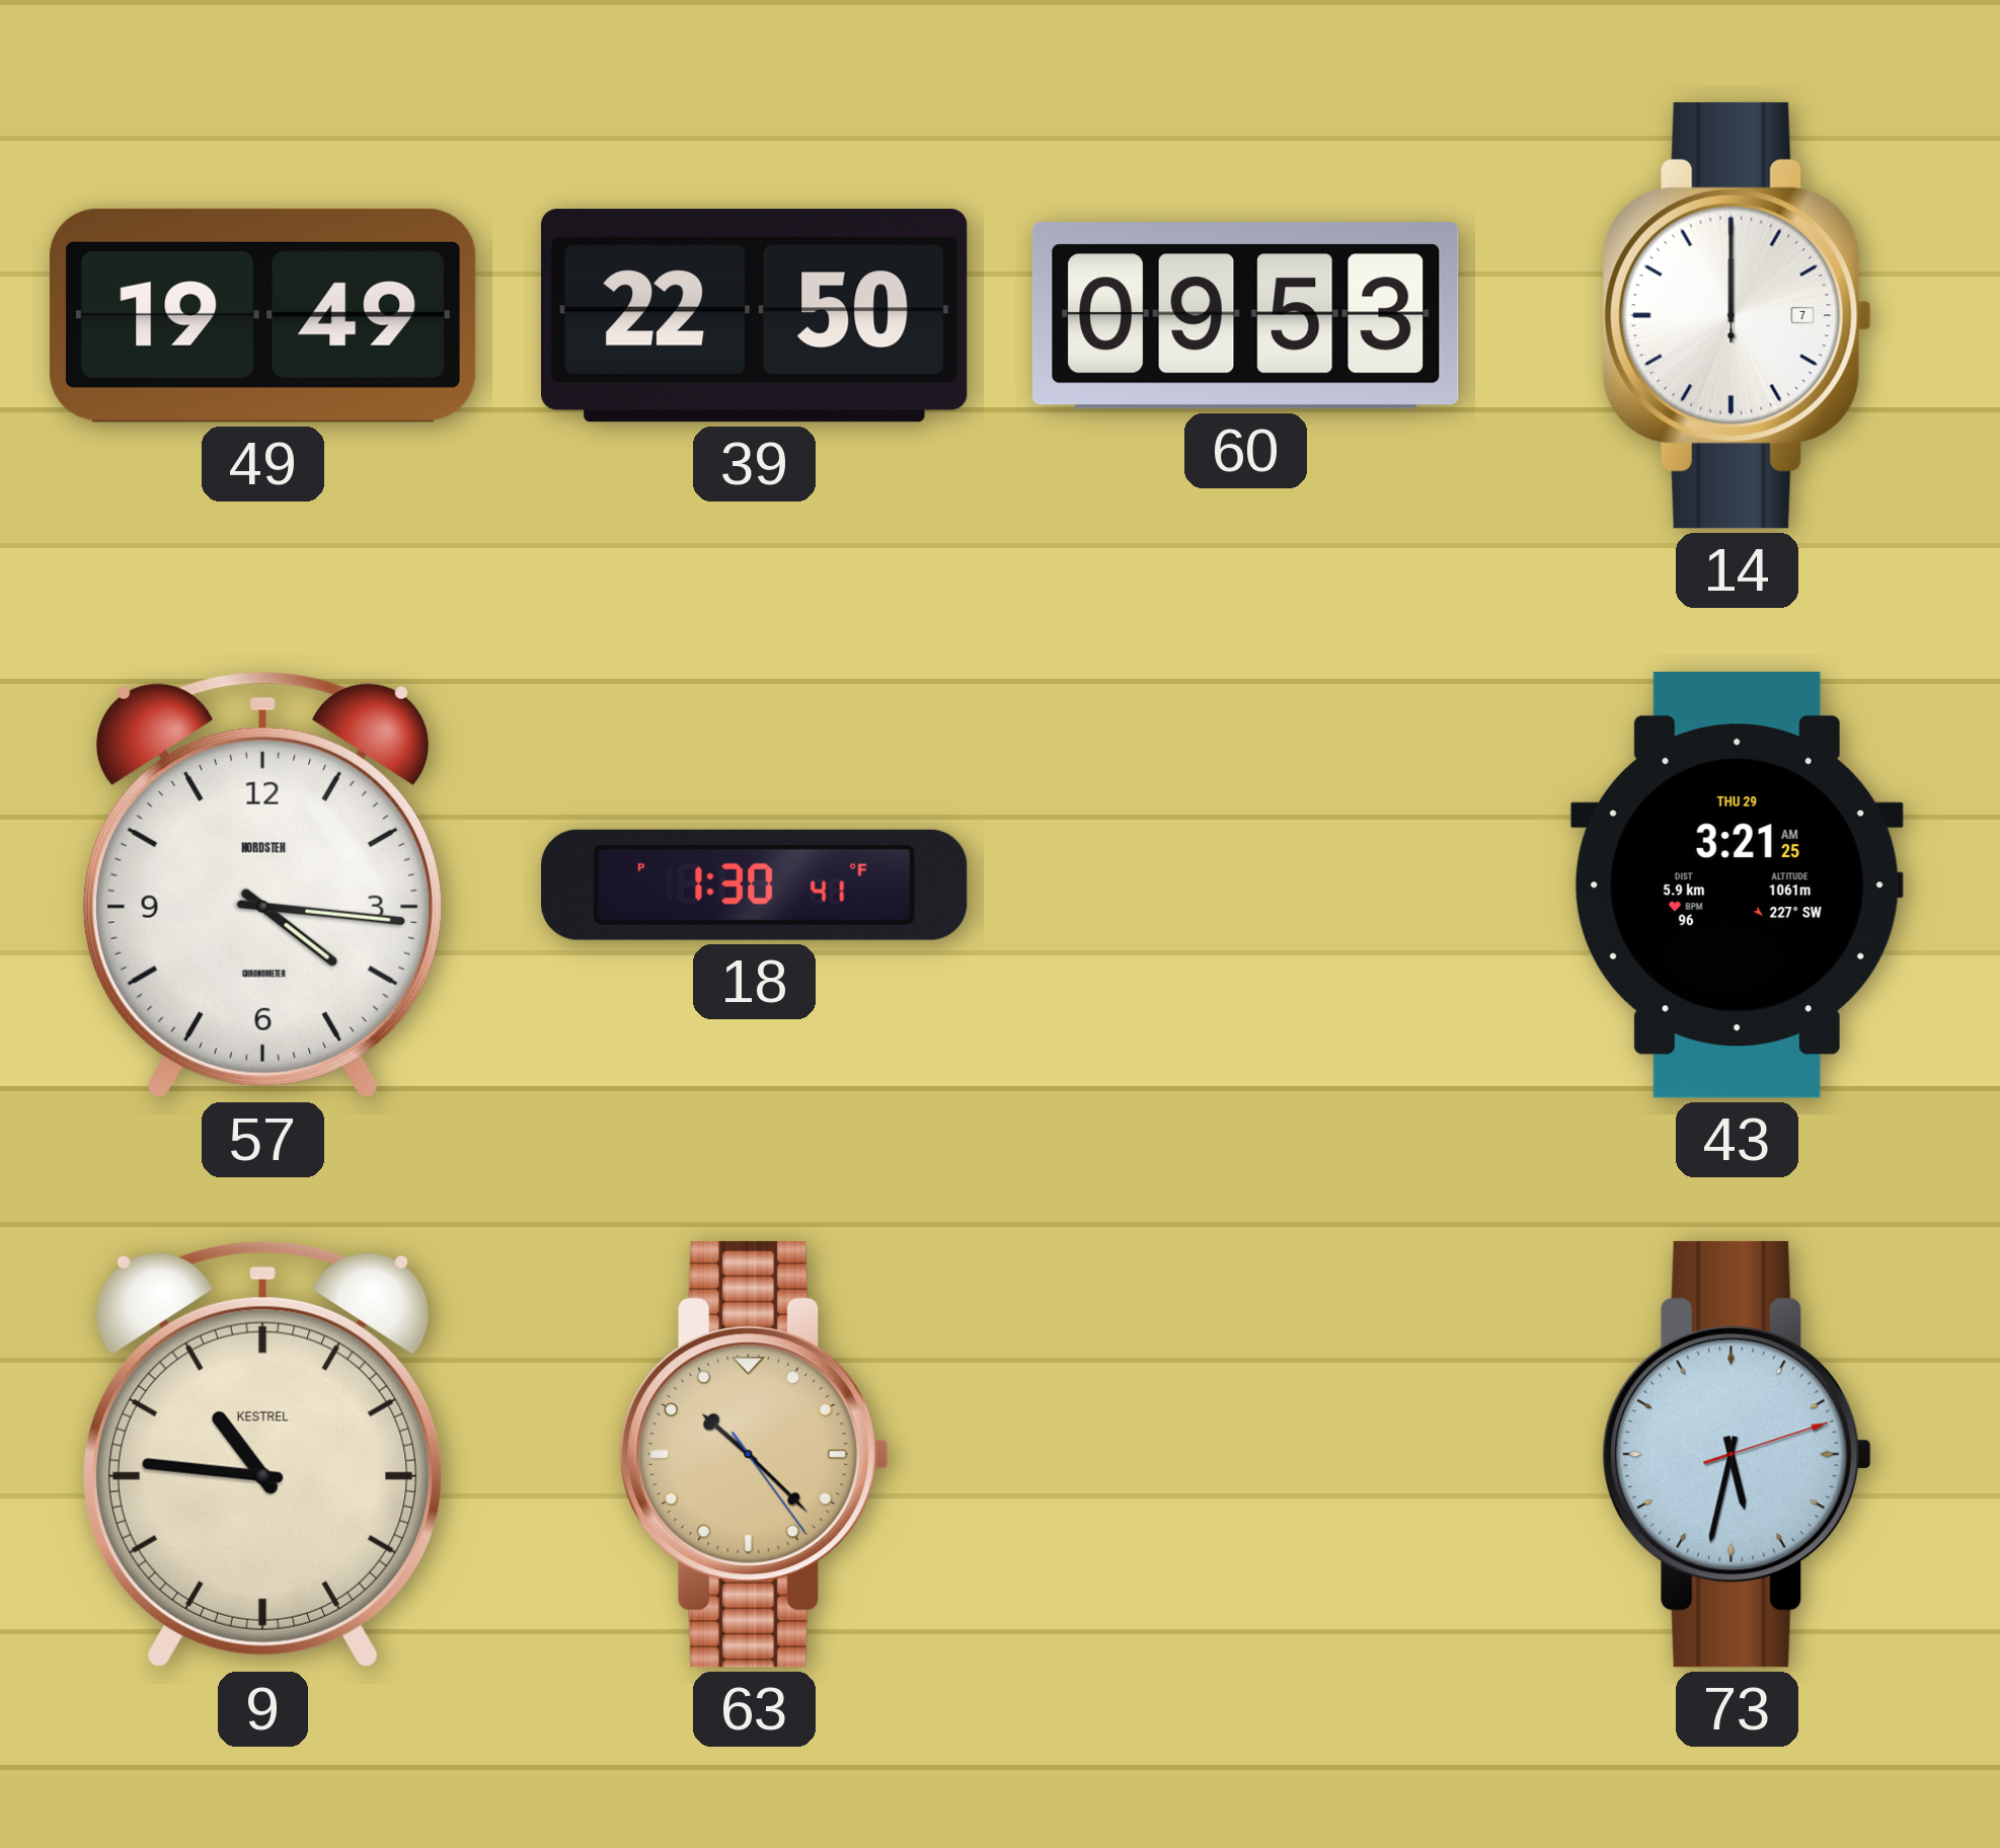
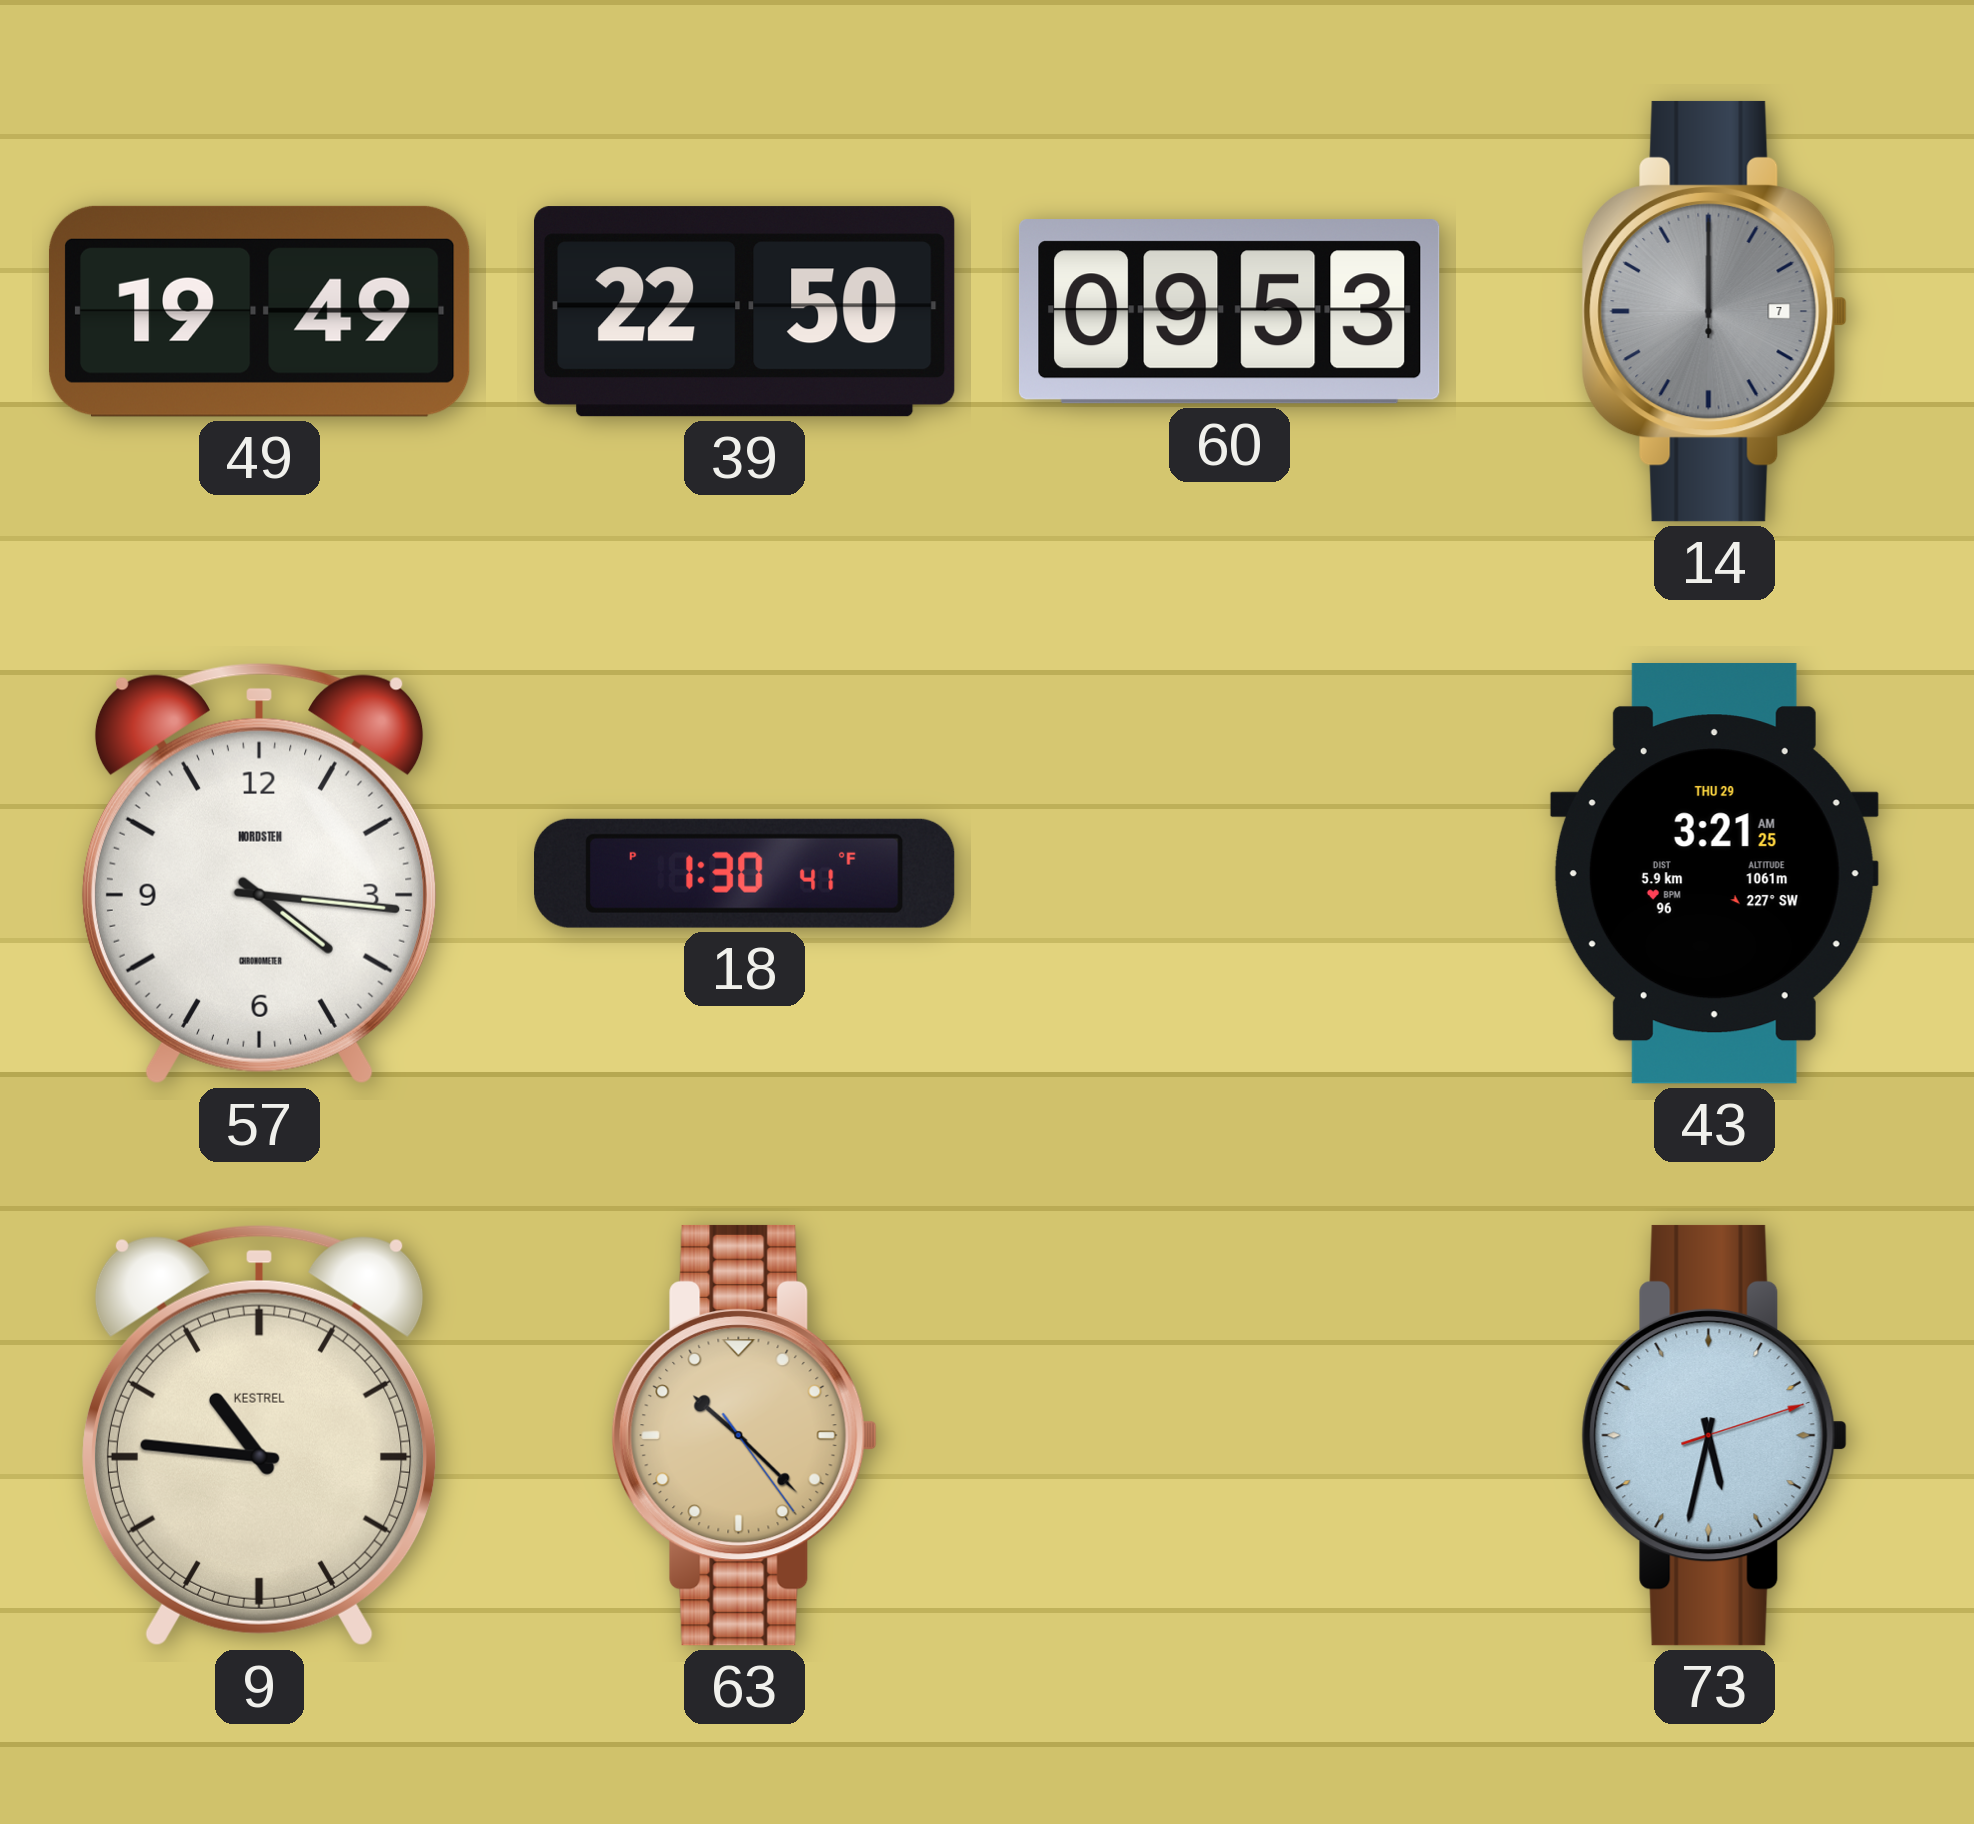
14 dial: white -> grey
